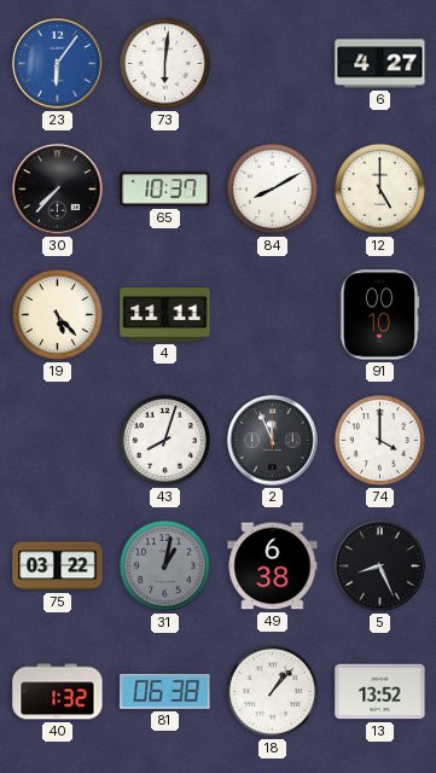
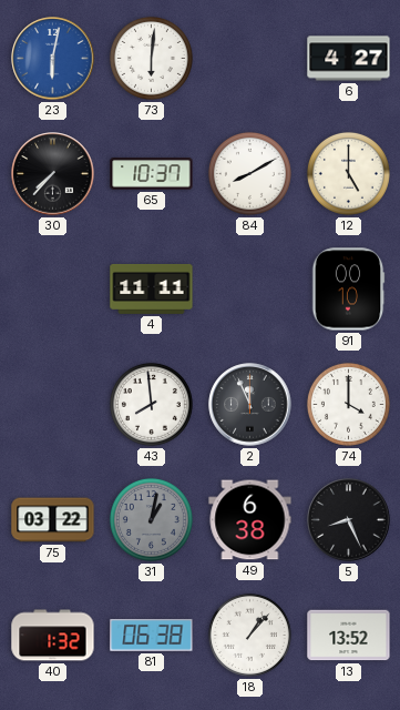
23: 6:06 -> 6:02
19: 5:23 -> none
43: 8:03 -> 7:59
